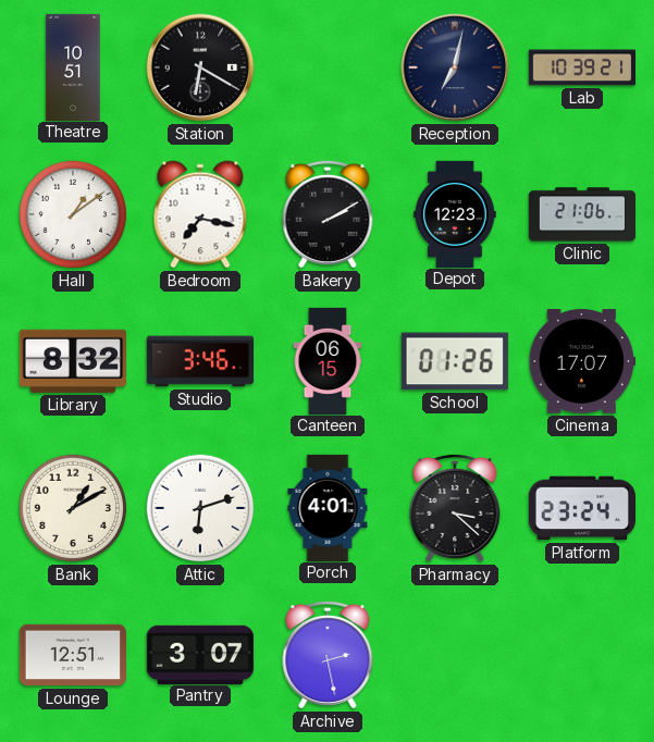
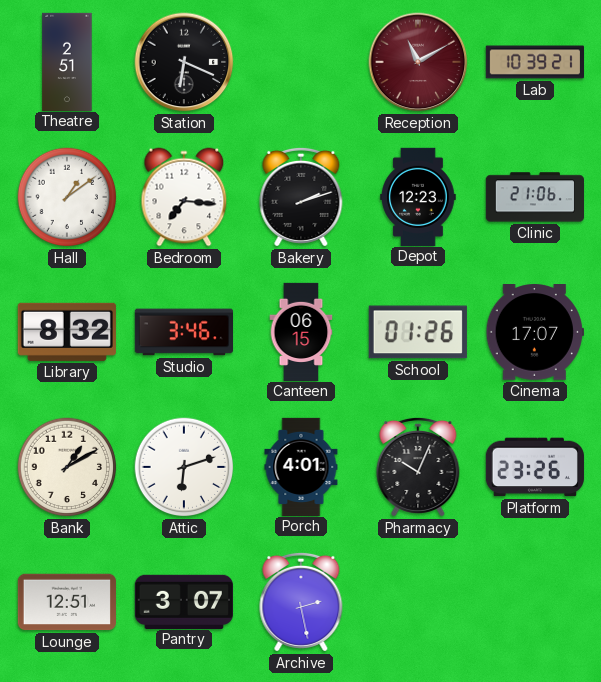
Theatre: 10:51 -> 2:51
Station: 6:20 -> 6:19
Reception: 7:02 -> 11:10
Reception dial: navy -> burgundy
Bedroom: 7:17 -> 7:16
Bakery: 2:10 -> 2:12
Pharmacy: 3:22 -> 10:04
Platform: 23:24 -> 23:26
